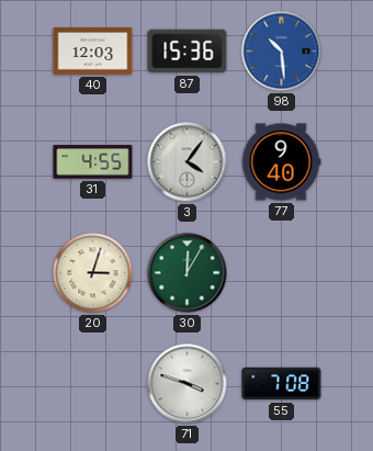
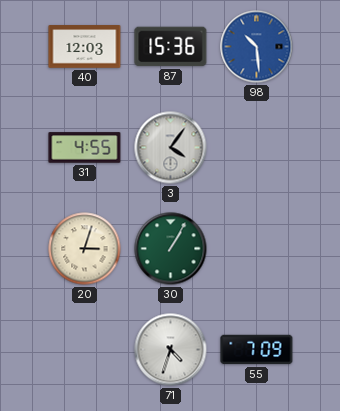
77: 9:40 -> none
30: 12:05 -> 1:05
71: 3:48 -> 4:33
55: 7:08 -> 7:09
